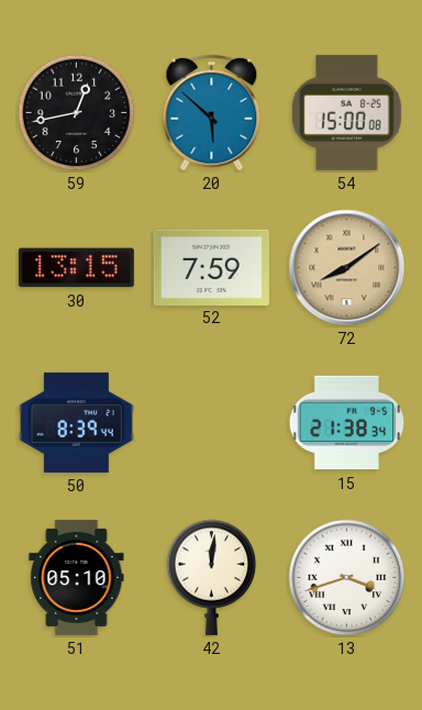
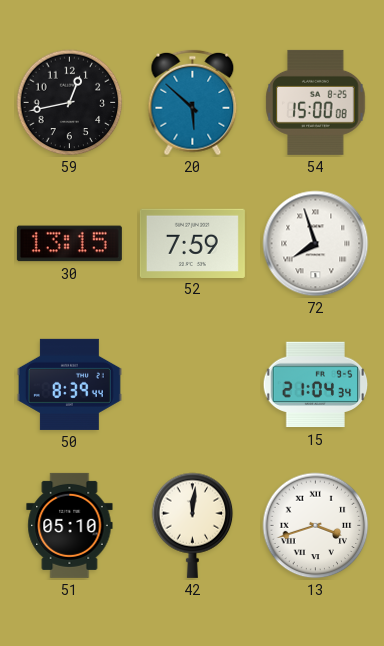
72: 8:09 -> 7:57
72 dial: champagne -> white
15: 21:38 -> 21:04
